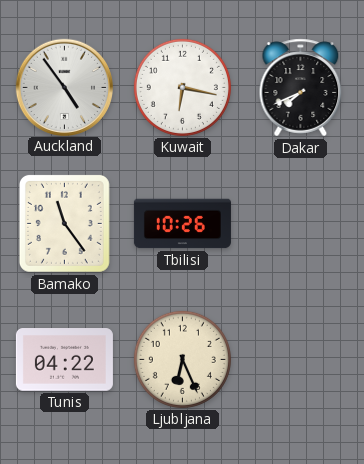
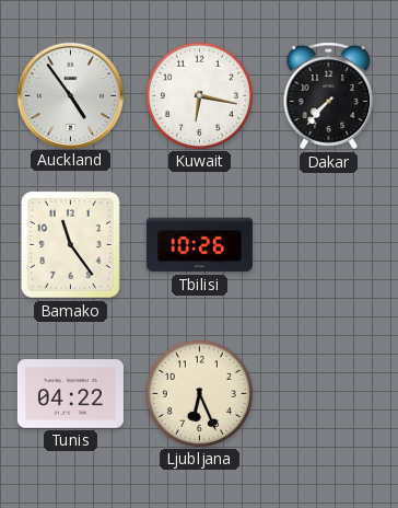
Dakar: 7:41 -> 7:37
